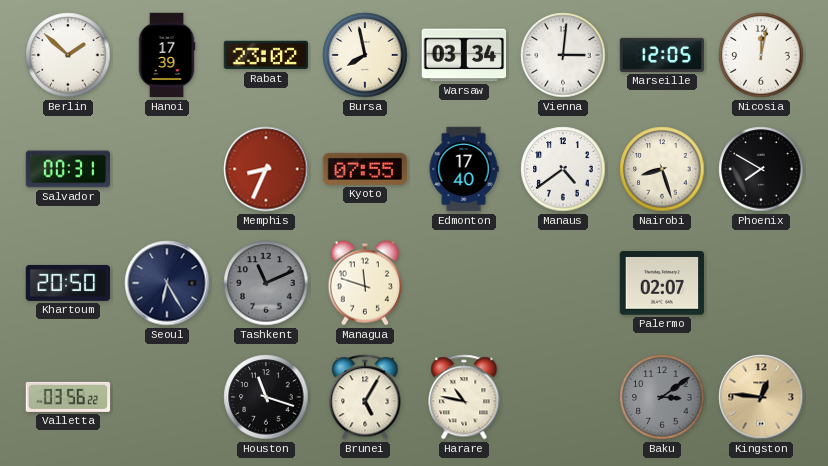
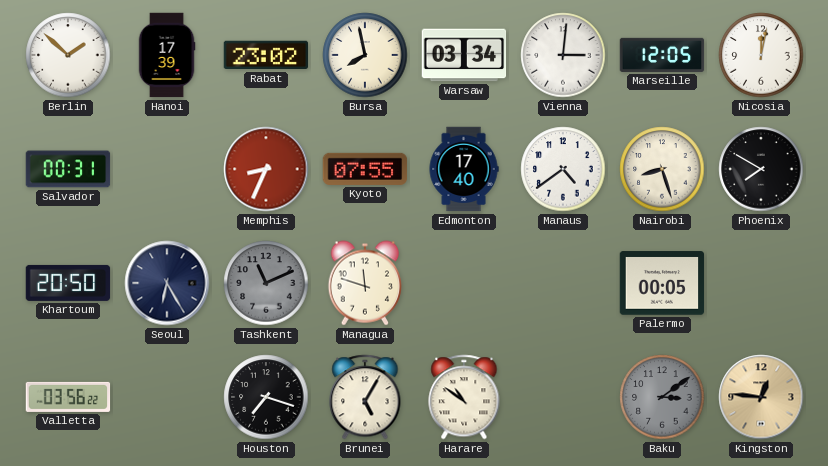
Palermo: 02:07 -> 00:05
Houston: 11:18 -> 7:18
Harare: 10:47 -> 10:51
